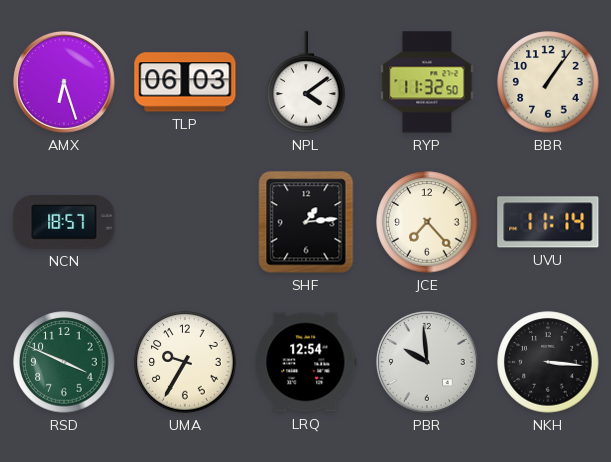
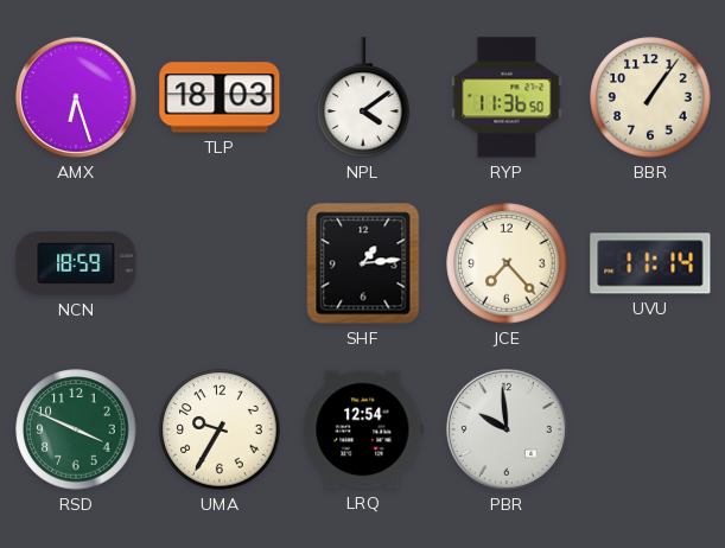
TLP: 06:03 -> 18:03
RYP: 11:32 -> 11:36
NCN: 18:57 -> 18:59
NKH: 3:16 -> none
